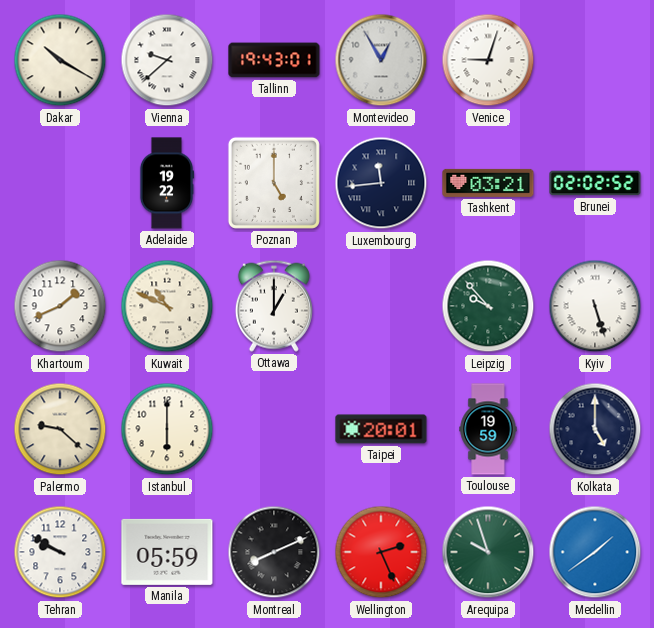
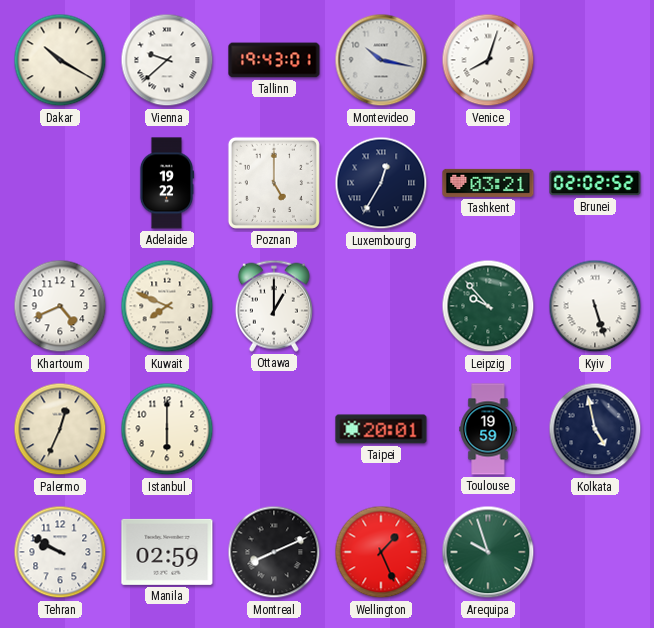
Montevideo: 12:55 -> 10:17
Venice: 9:03 -> 8:03
Luxembourg: 11:44 -> 12:35
Khartoum: 1:41 -> 4:41
Kuwait: 10:49 -> 7:49
Palermo: 9:22 -> 12:34
Kolkata: 5:00 -> 4:58
Manila: 05:59 -> 02:59
Wellington: 2:26 -> 1:26
Medellin: 1:39 -> none
